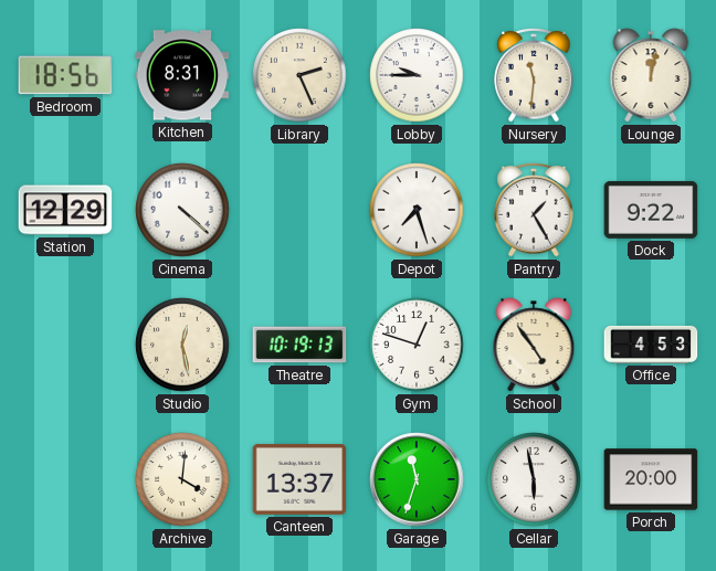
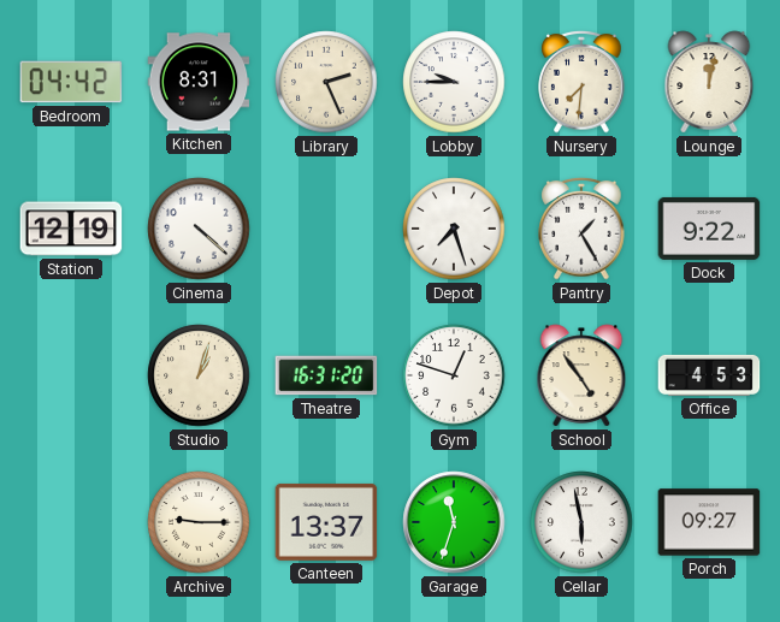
Bedroom: 18:56 -> 04:42
Nursery: 11:31 -> 7:31
Station: 12:29 -> 12:19
Studio: 12:28 -> 1:03
Theatre: 10:19 -> 16:31
Archive: 4:01 -> 9:15
Porch: 20:00 -> 09:27
